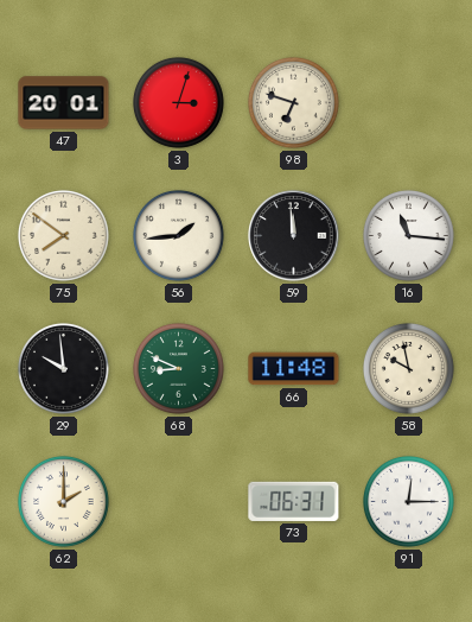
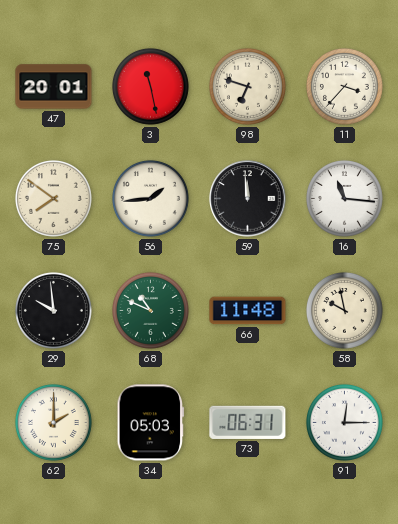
3: 3:03 -> 11:28
11: none -> 3:37
68: 8:49 -> 10:49
34: none -> 05:03
